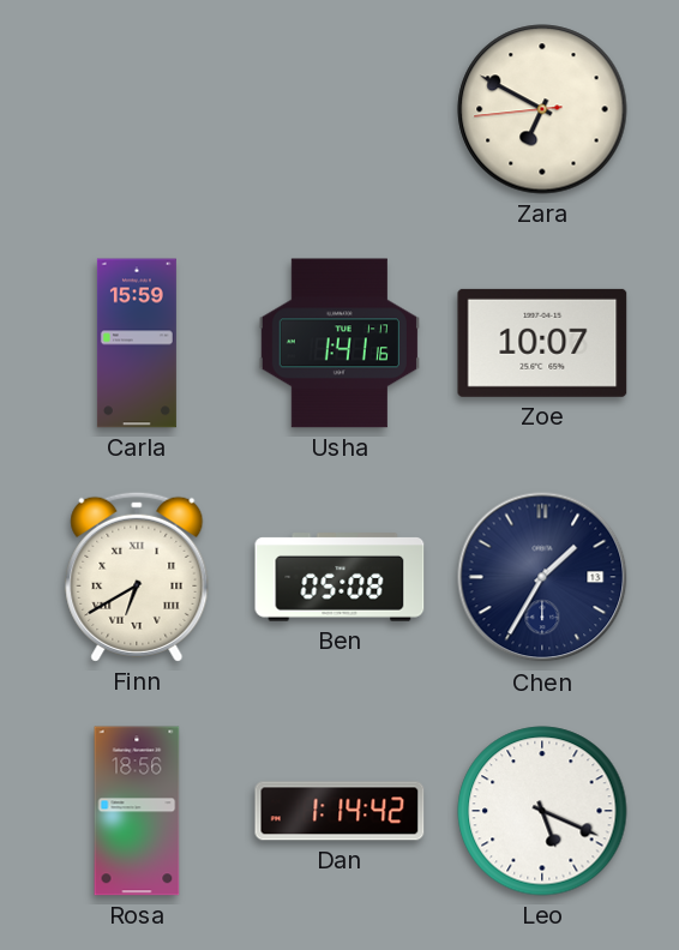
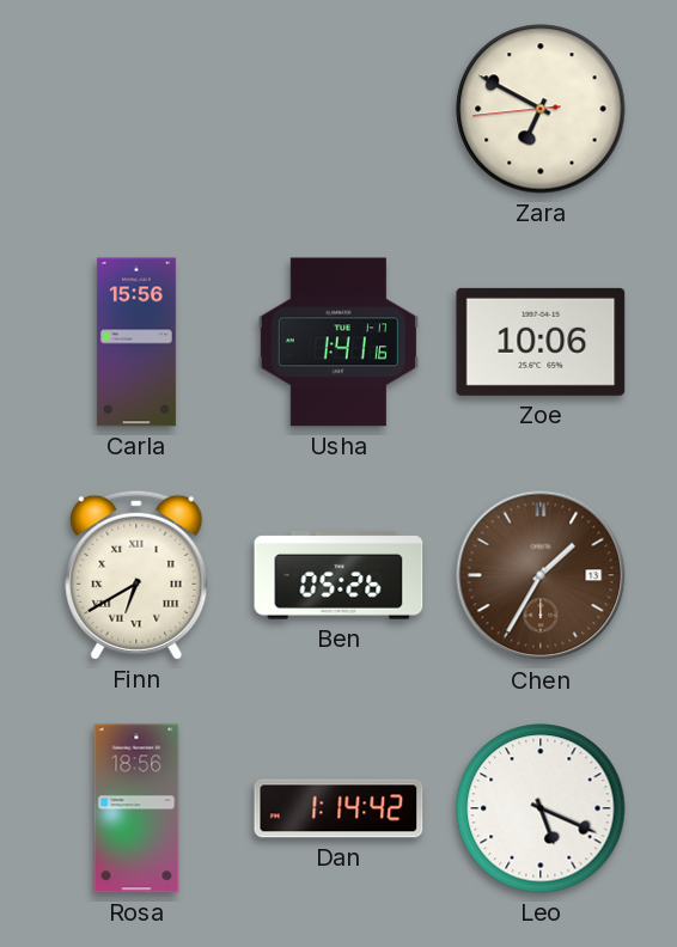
Carla: 15:59 -> 15:56
Zoe: 10:07 -> 10:06
Ben: 05:08 -> 05:26
Chen dial: navy -> brown
